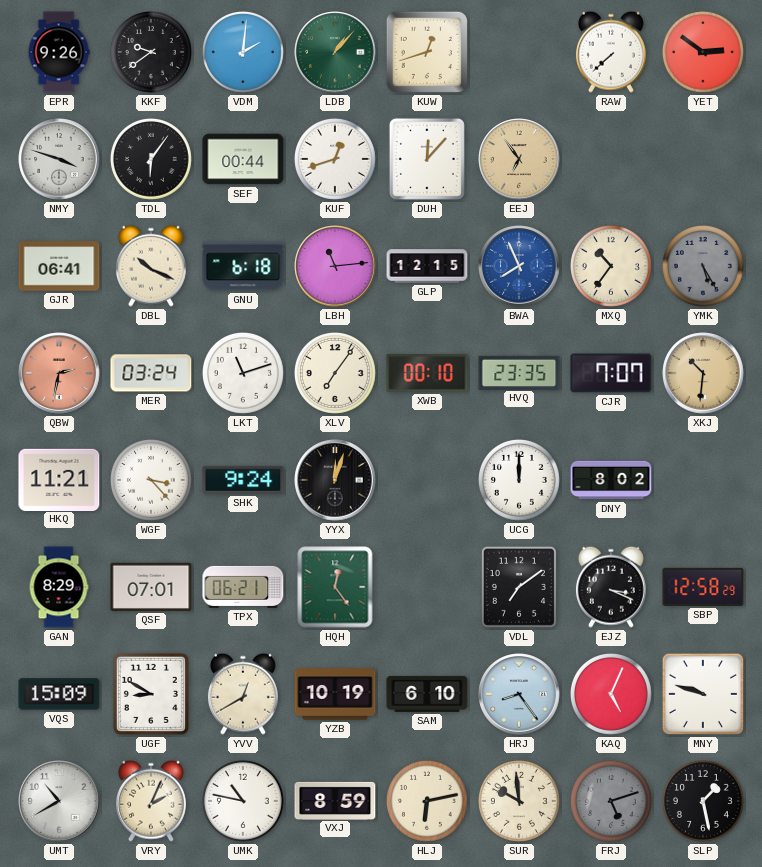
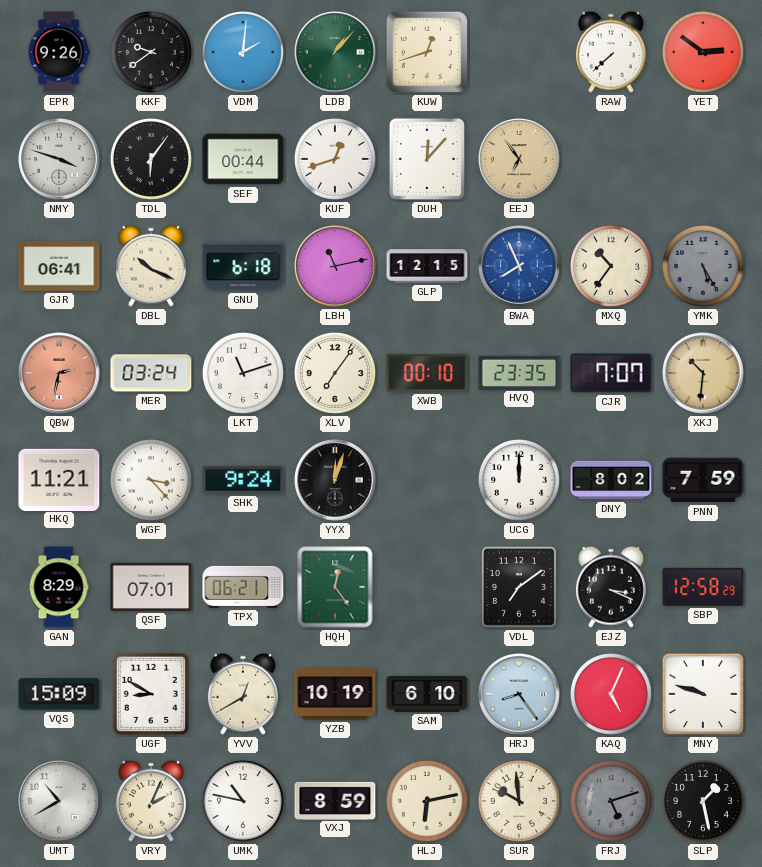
LBH: 11:14 -> 11:13
PNN: none -> 7:59
